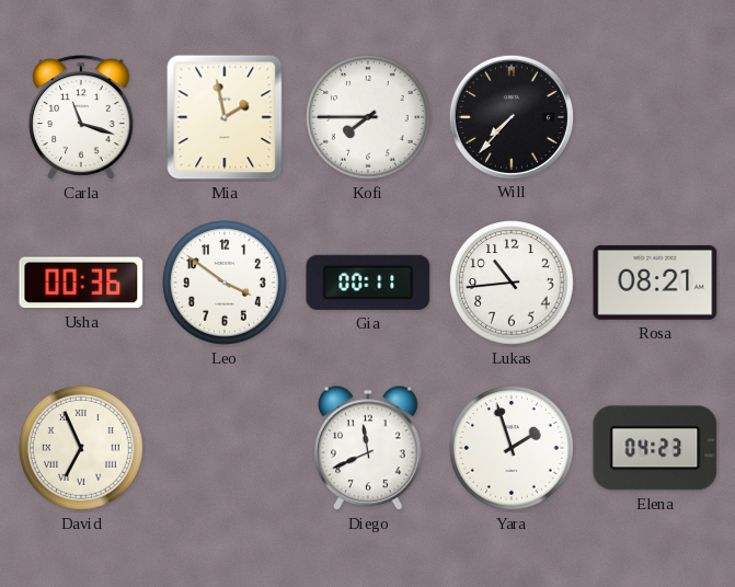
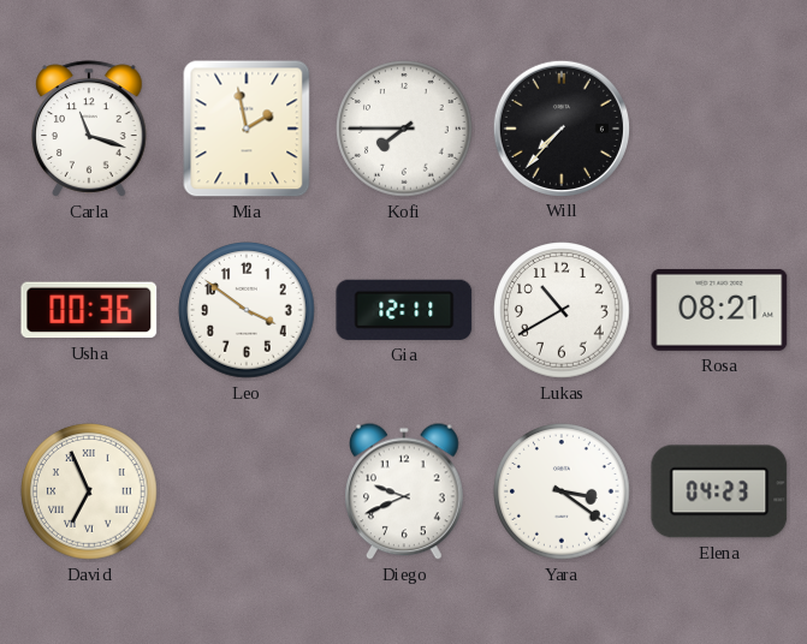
Gia: 00:11 -> 12:11
Lukas: 10:44 -> 10:40
Diego: 11:41 -> 9:41
Yara: 1:57 -> 3:21
